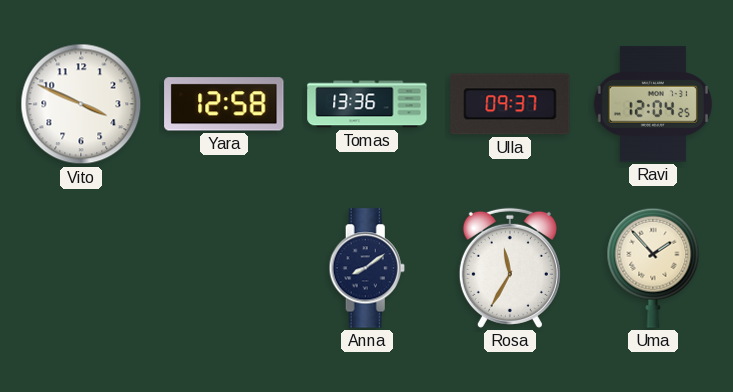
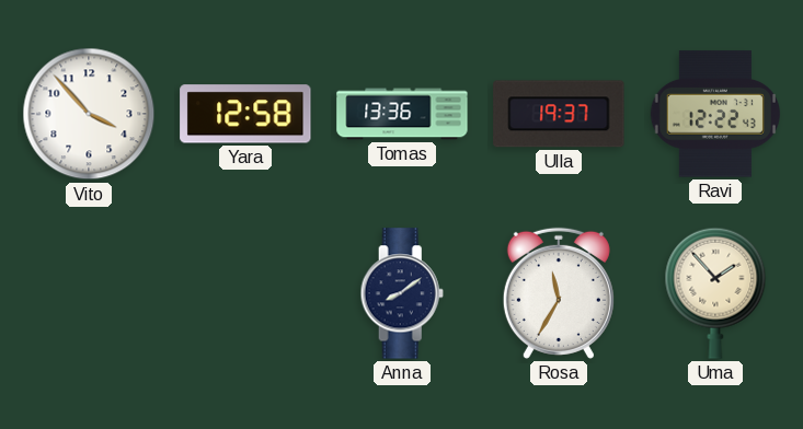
Vito: 3:49 -> 3:53
Ulla: 09:37 -> 19:37
Ravi: 12:04 -> 12:22
